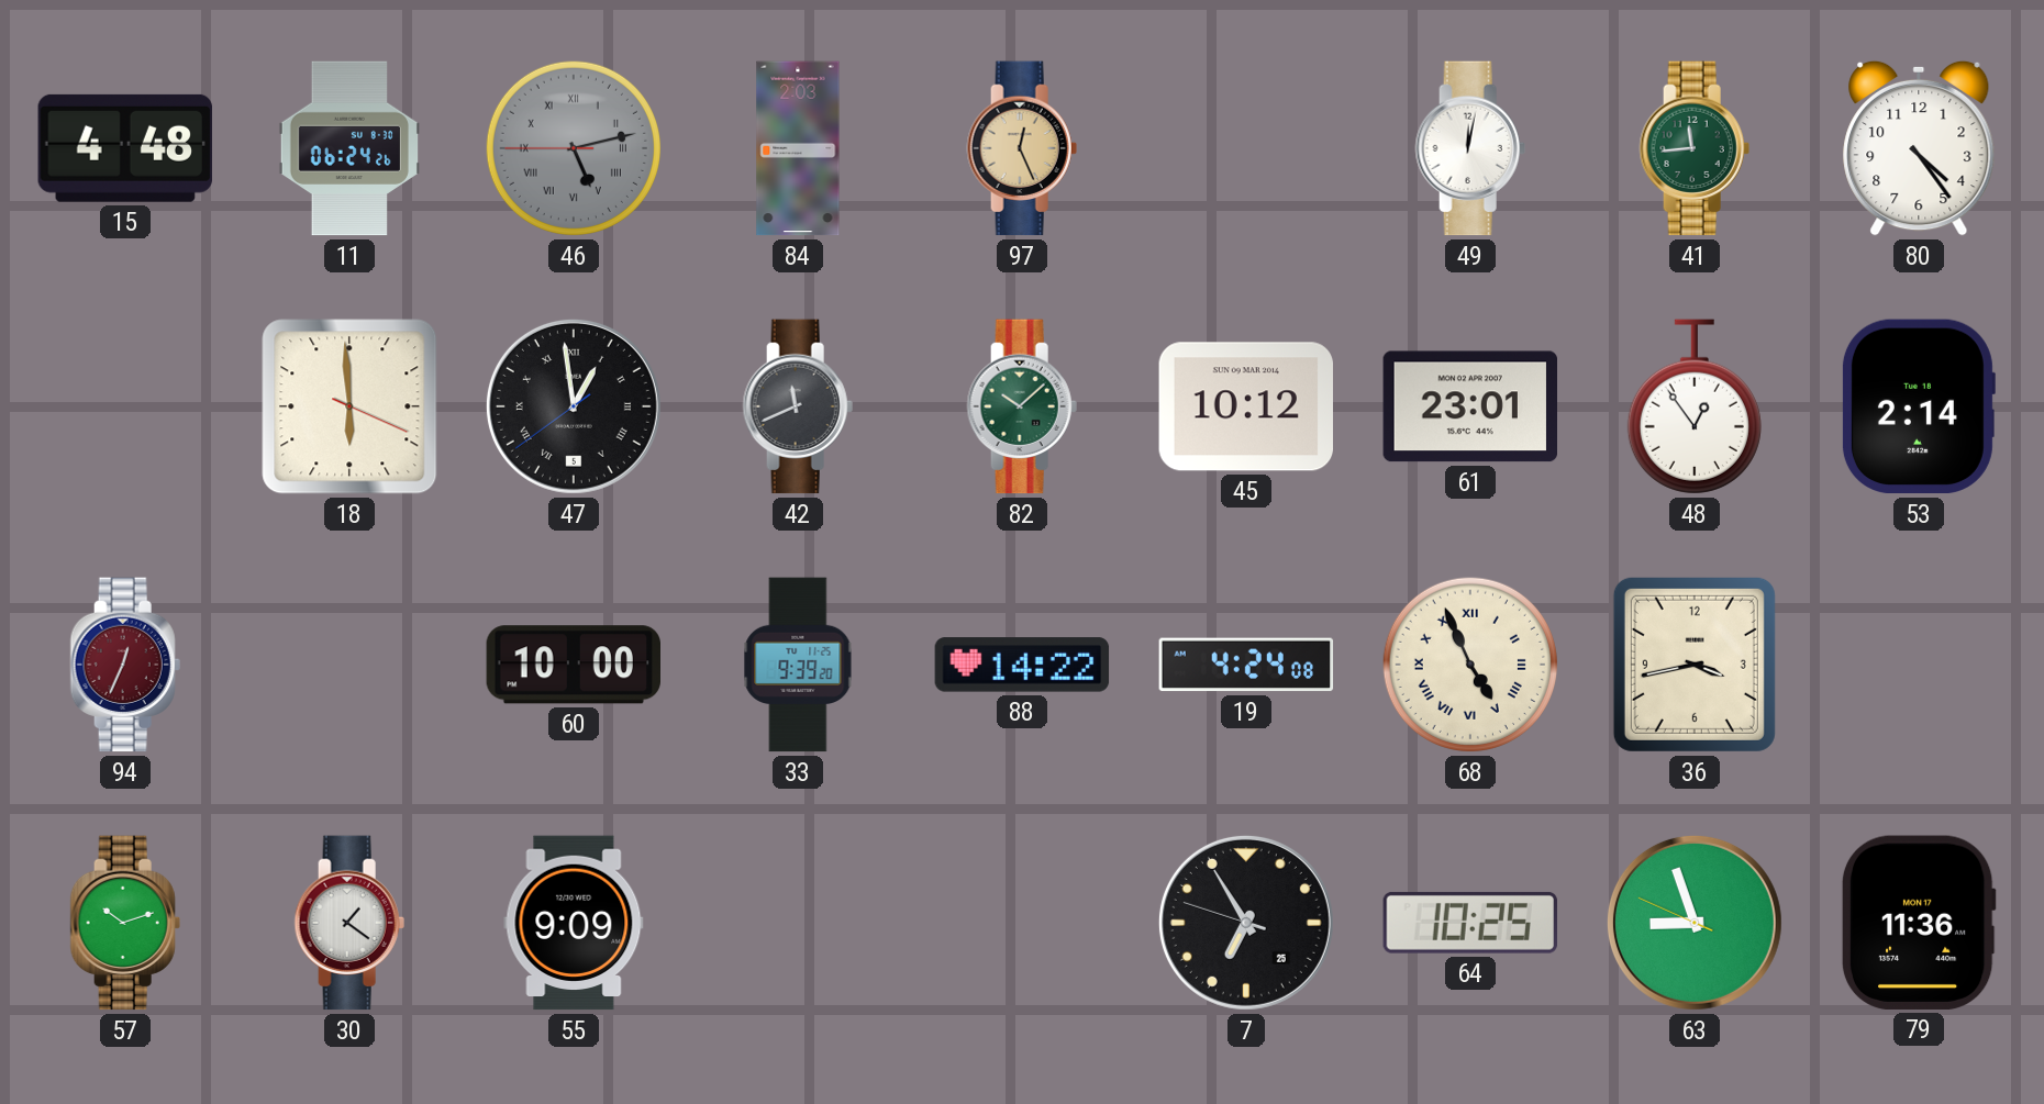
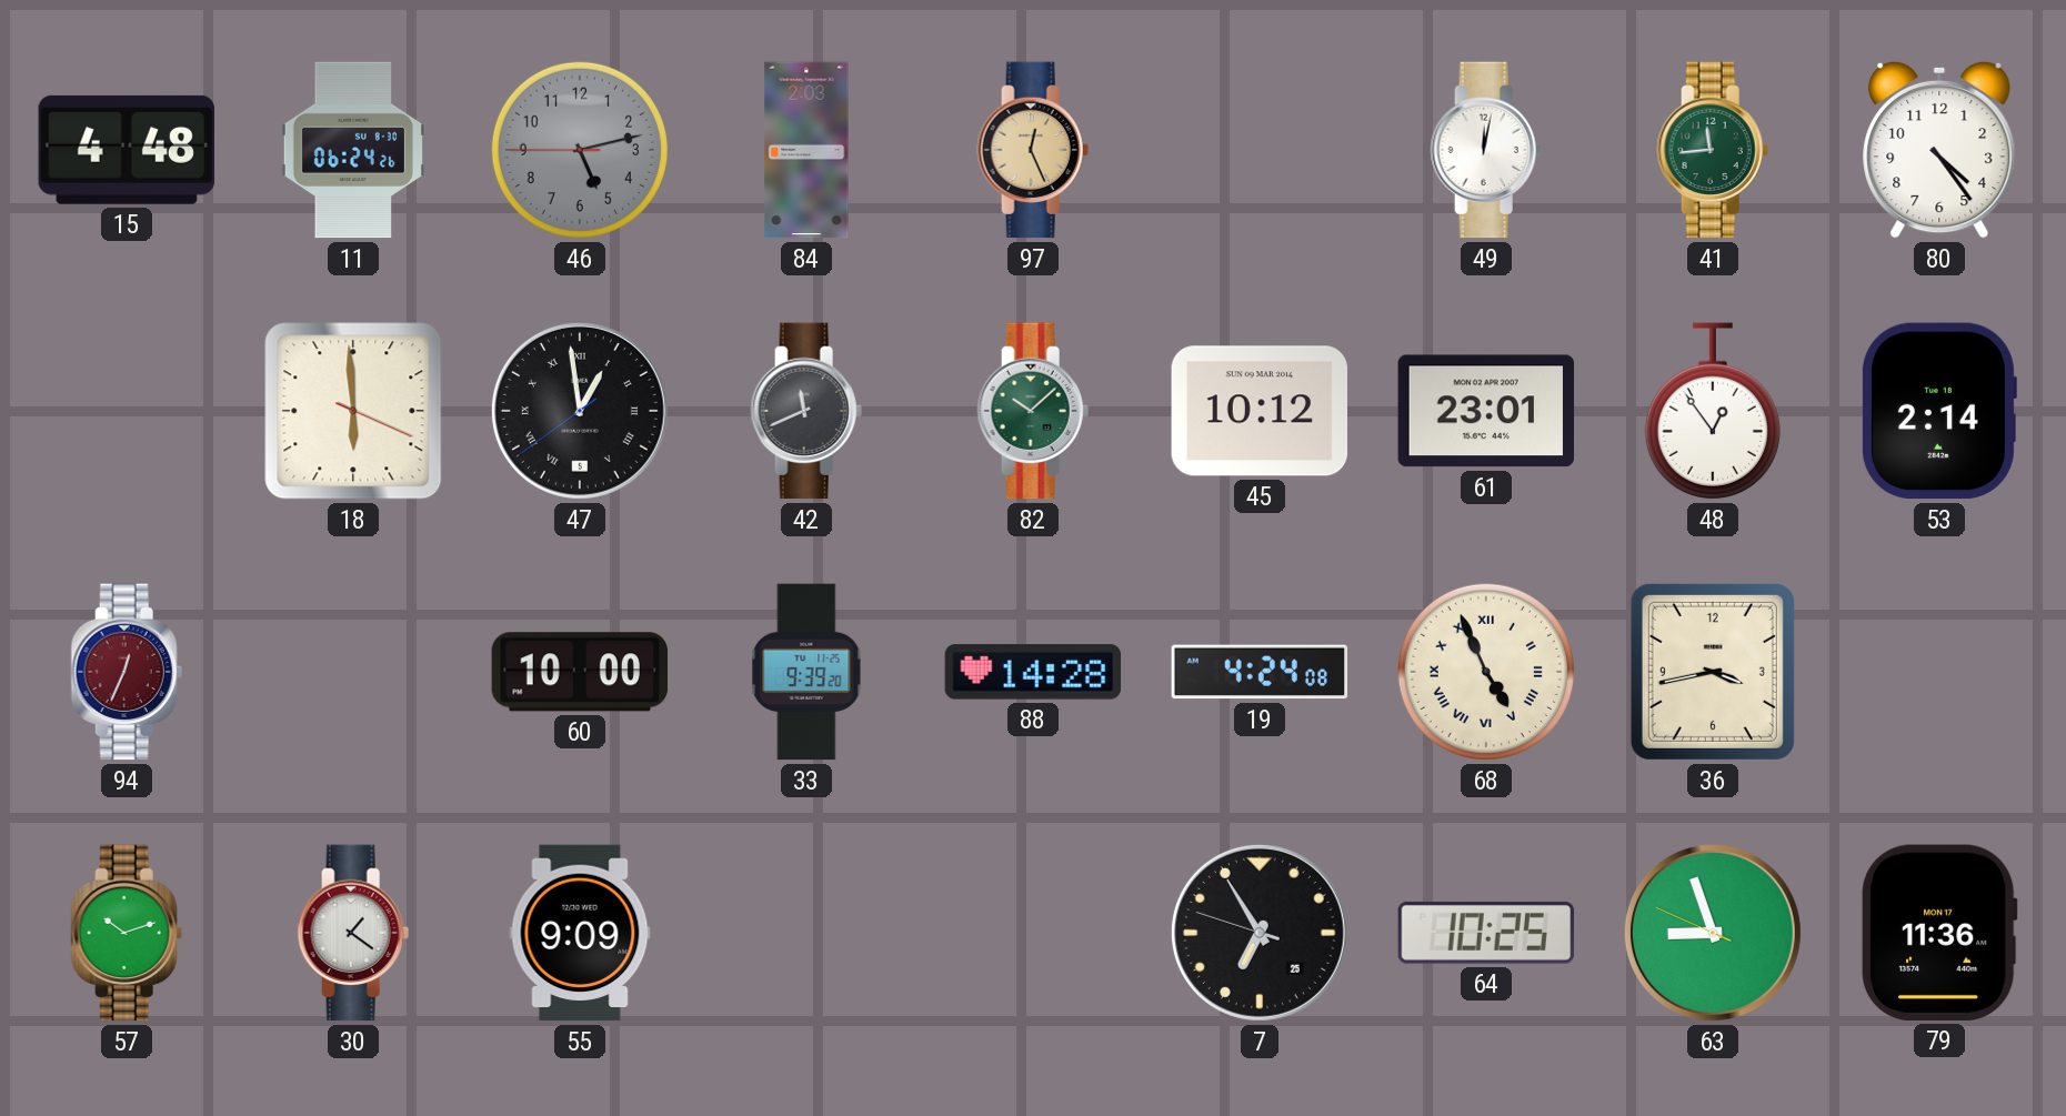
46 numerals: Roman -> Arabic
88: 14:22 -> 14:28
